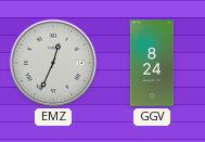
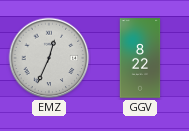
GGV: 8:24 -> 8:22
